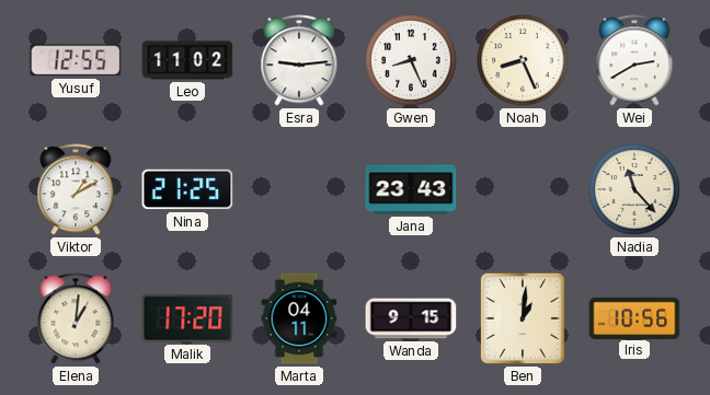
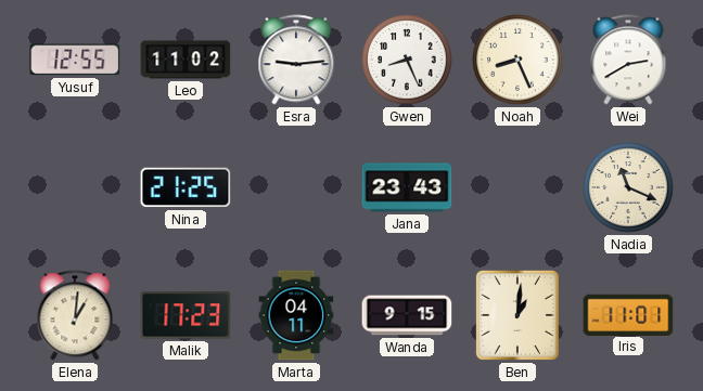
Viktor: 1:10 -> none
Nadia: 11:23 -> 11:19
Malik: 17:20 -> 17:23
Iris: 10:56 -> 11:01
